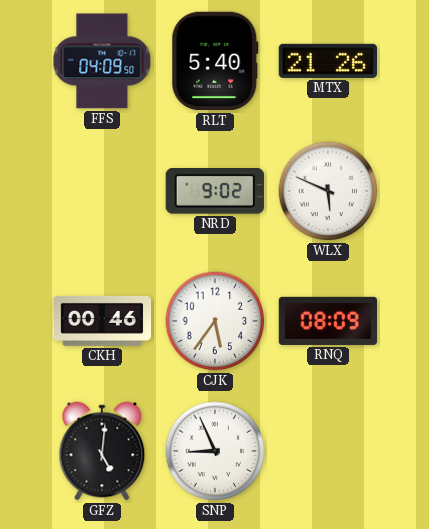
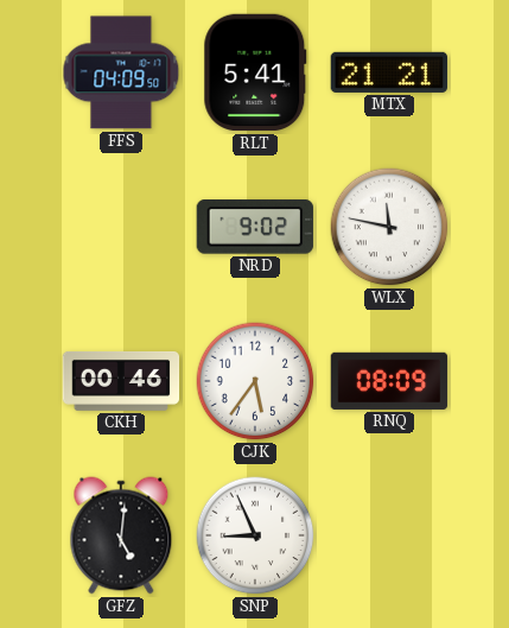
RLT: 5:40 -> 5:41
MTX: 21:26 -> 21:21
WLX: 5:49 -> 11:47
